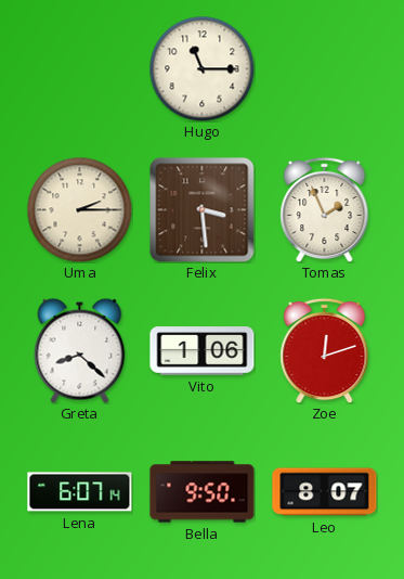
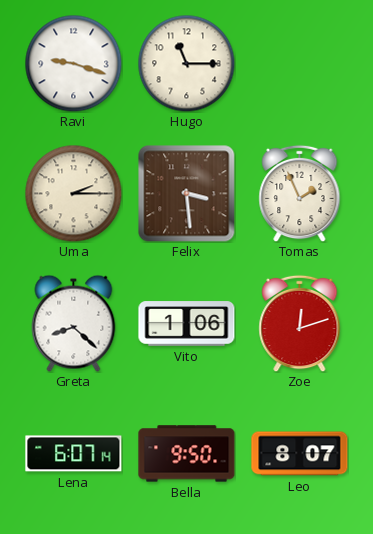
Ravi: none -> 9:18
